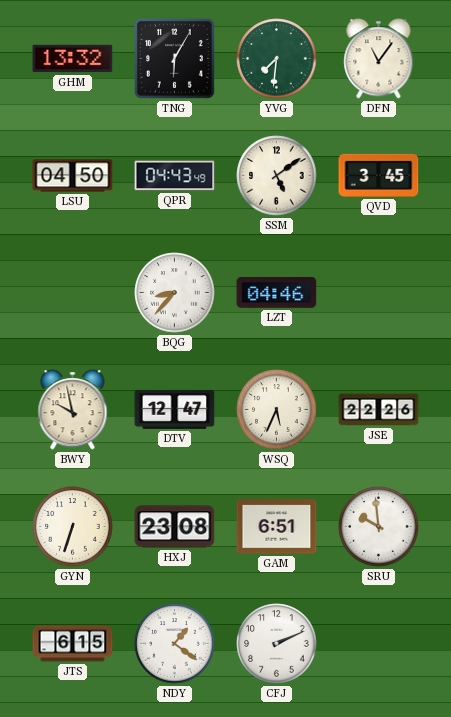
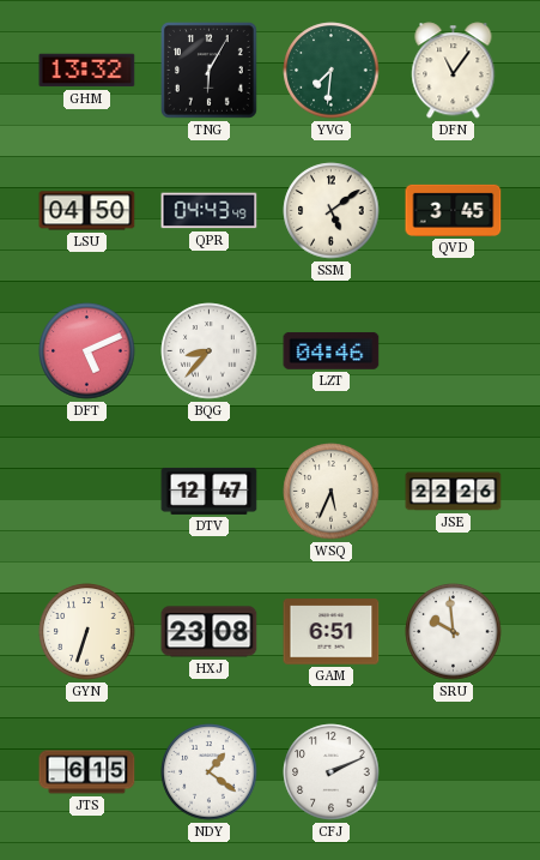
DFT: none -> 5:11
BWY: 9:58 -> none
